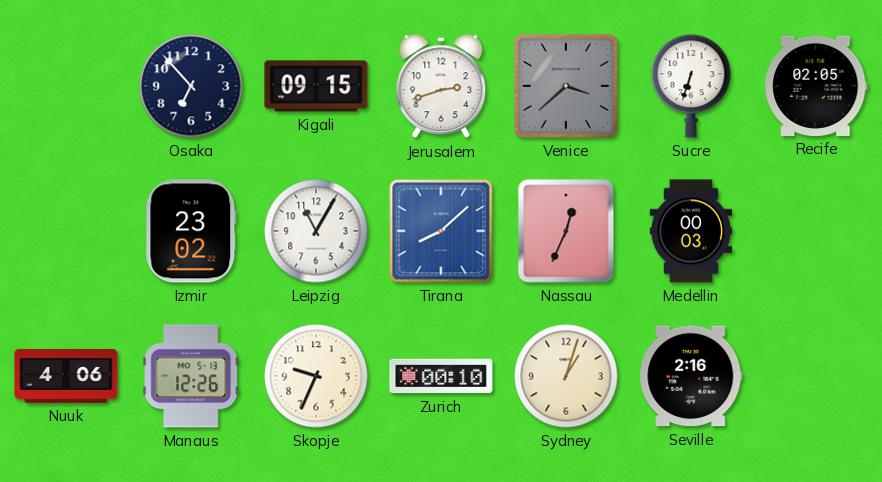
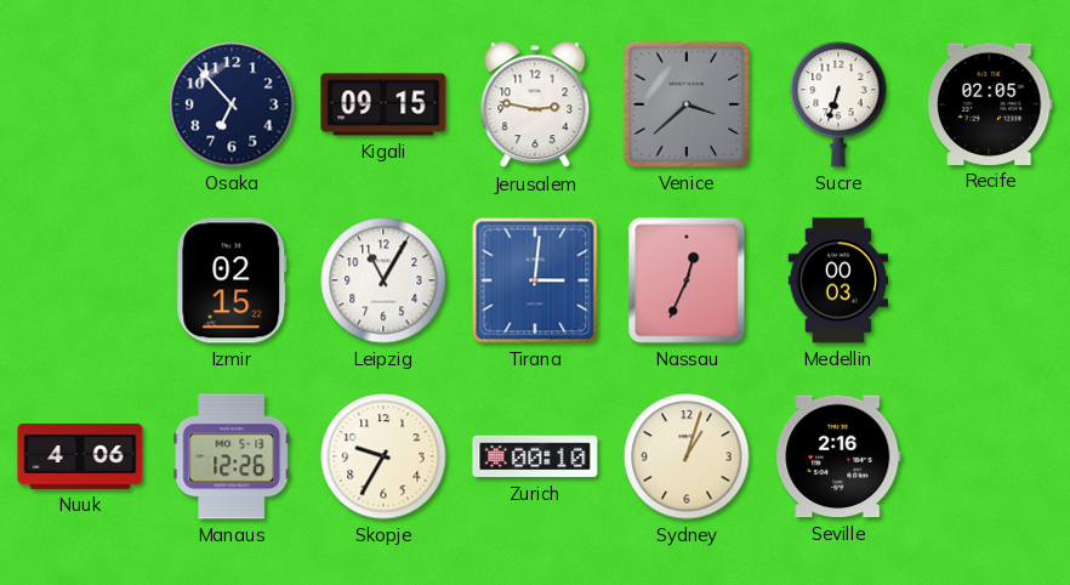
Jerusalem: 2:42 -> 2:47
Izmir: 23:02 -> 02:15
Tirana: 8:08 -> 3:01
Skopje: 9:34 -> 9:35
